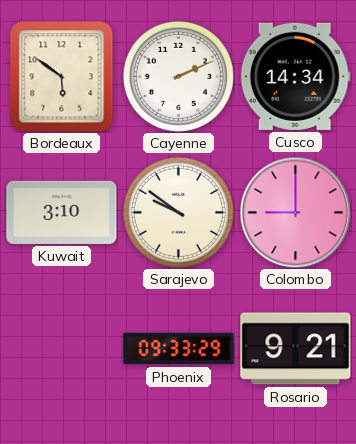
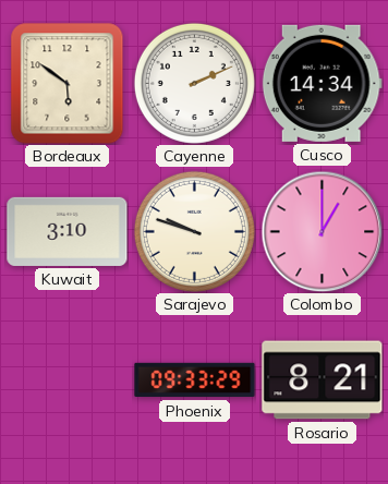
Sarajevo: 9:51 -> 9:48
Colombo: 9:00 -> 1:00
Rosario: 9:21 -> 8:21
